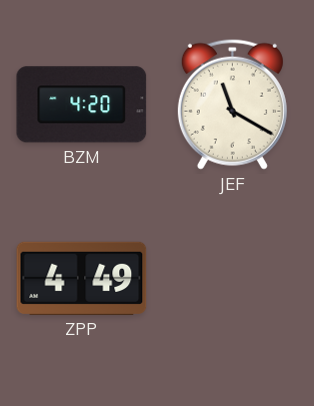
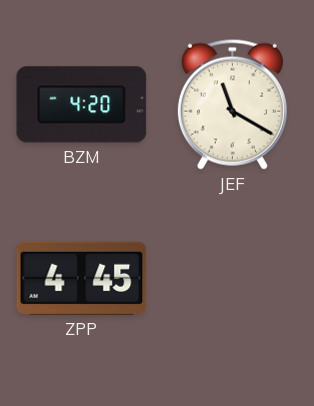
ZPP: 4:49 -> 4:45
